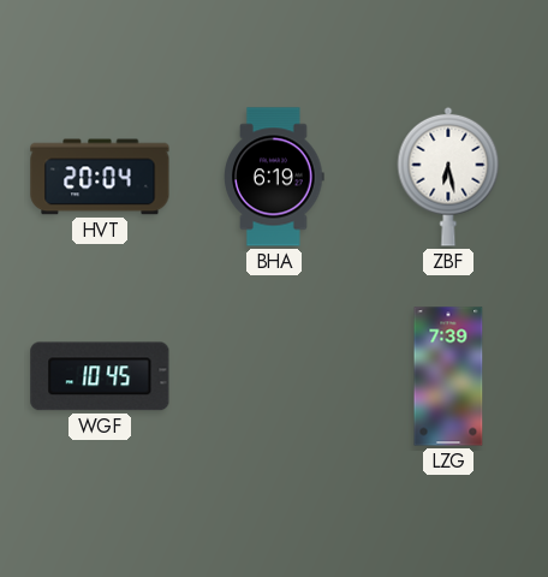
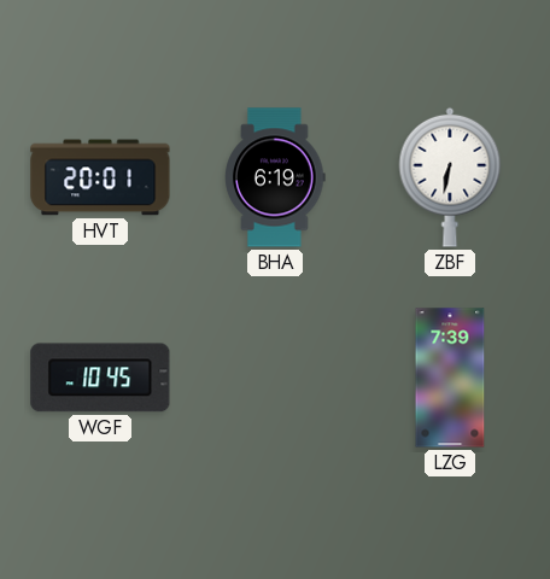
HVT: 20:04 -> 20:01
ZBF: 6:28 -> 6:32
